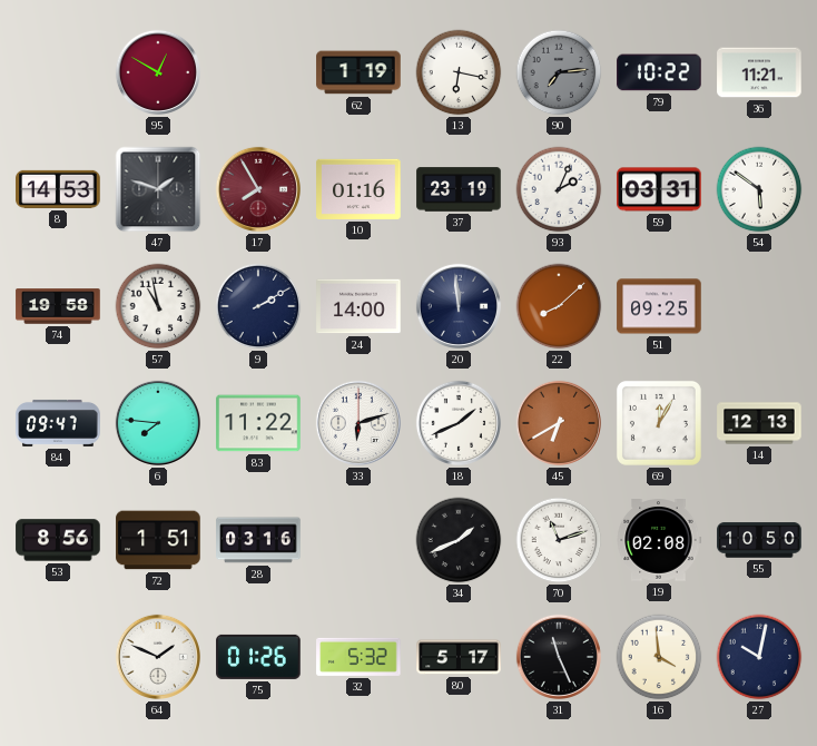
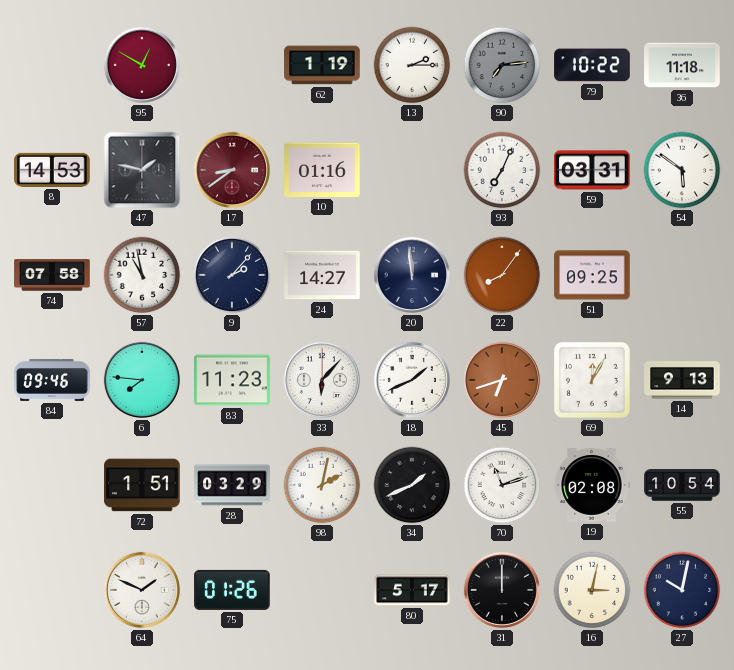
13: 6:17 -> 2:15
36: 11:21 -> 11:18
47: 1:48 -> 1:47
17: 7:55 -> 8:39
37: 23:19 -> none
93: 2:04 -> 7:04
74: 19:58 -> 07:58
9: 2:10 -> 2:07
24: 14:00 -> 14:27
22: 8:08 -> 8:06
84: 09:47 -> 09:46
83: 11:22 -> 11:23
33: 6:12 -> 6:07
45: 6:40 -> 6:42
14: 12:13 -> 9:13
53: 8:56 -> none
28: 03:16 -> 03:29
98: none -> 2:02
55: 10:50 -> 10:54
32: 5:32 -> none
31: 11:26 -> 12:00
16: 3:59 -> 3:02
